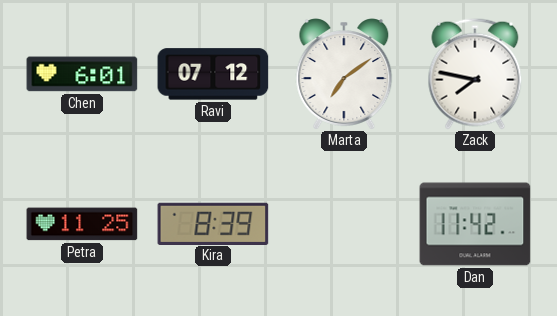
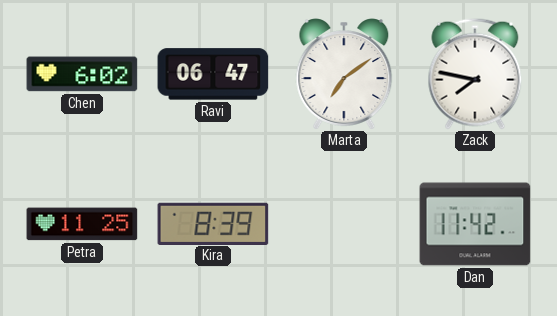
Chen: 6:01 -> 6:02
Ravi: 07:12 -> 06:47
